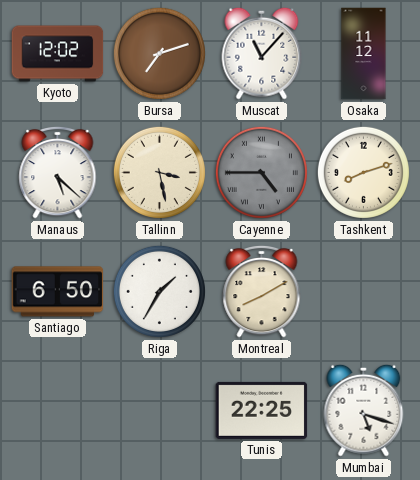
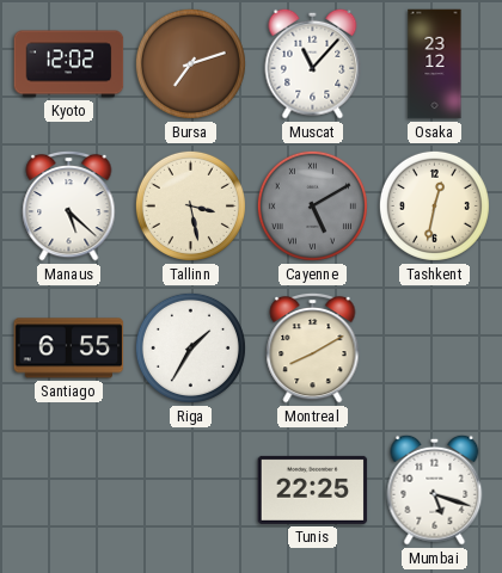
Osaka: 11:12 -> 23:12
Cayenne: 4:45 -> 5:10
Tashkent: 8:12 -> 12:32
Santiago: 6:50 -> 6:55
